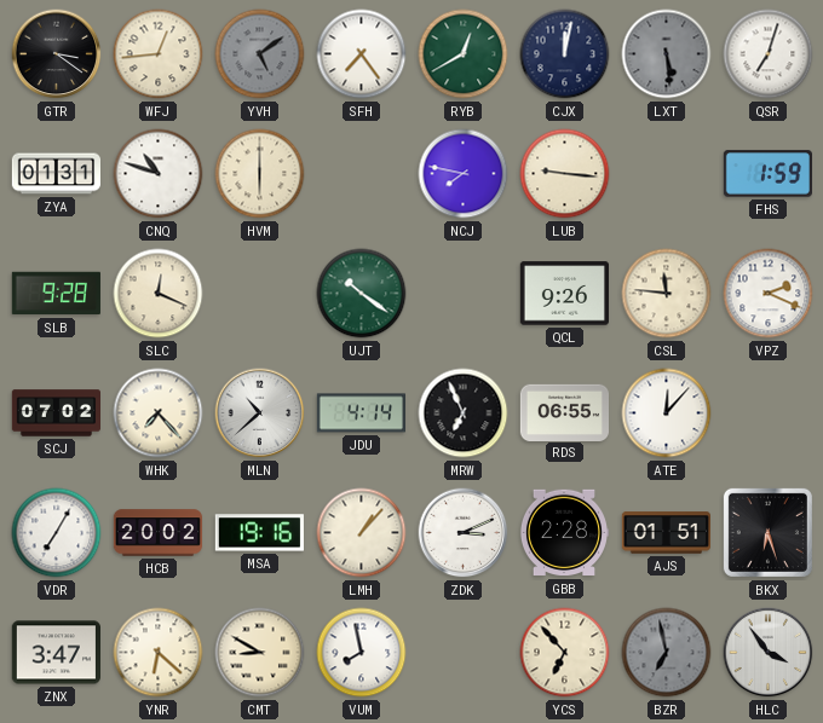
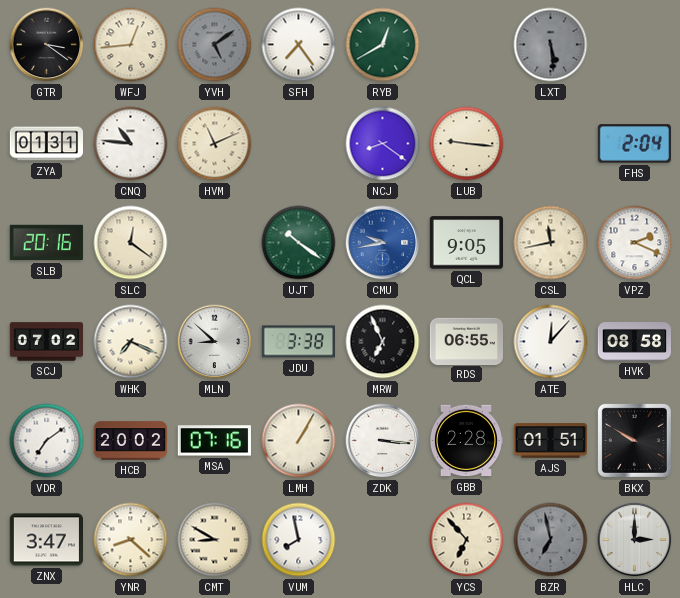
CJX: 12:02 -> none
QSR: 7:03 -> none
CNQ: 10:48 -> 10:46
HVM: 6:00 -> 11:11
NCJ: 7:47 -> 8:21
FHS: 1:59 -> 2:04
SLB: 9:28 -> 20:16
SLC: 12:19 -> 12:21
CMU: none -> 9:43
QCL: 9:26 -> 9:05
CSL: 11:46 -> 11:43
WHK: 7:23 -> 7:19
MLN: 10:38 -> 8:52
JDU: 4:14 -> 3:38
HVK: none -> 08:58
VDR: 7:05 -> 7:09
MSA: 19:16 -> 07:16
LMH: 1:07 -> 1:05
ZDK: 3:11 -> 3:16
BKX: 6:27 -> 9:50
YNR: 6:22 -> 8:22
HLC: 3:54 -> 3:00
